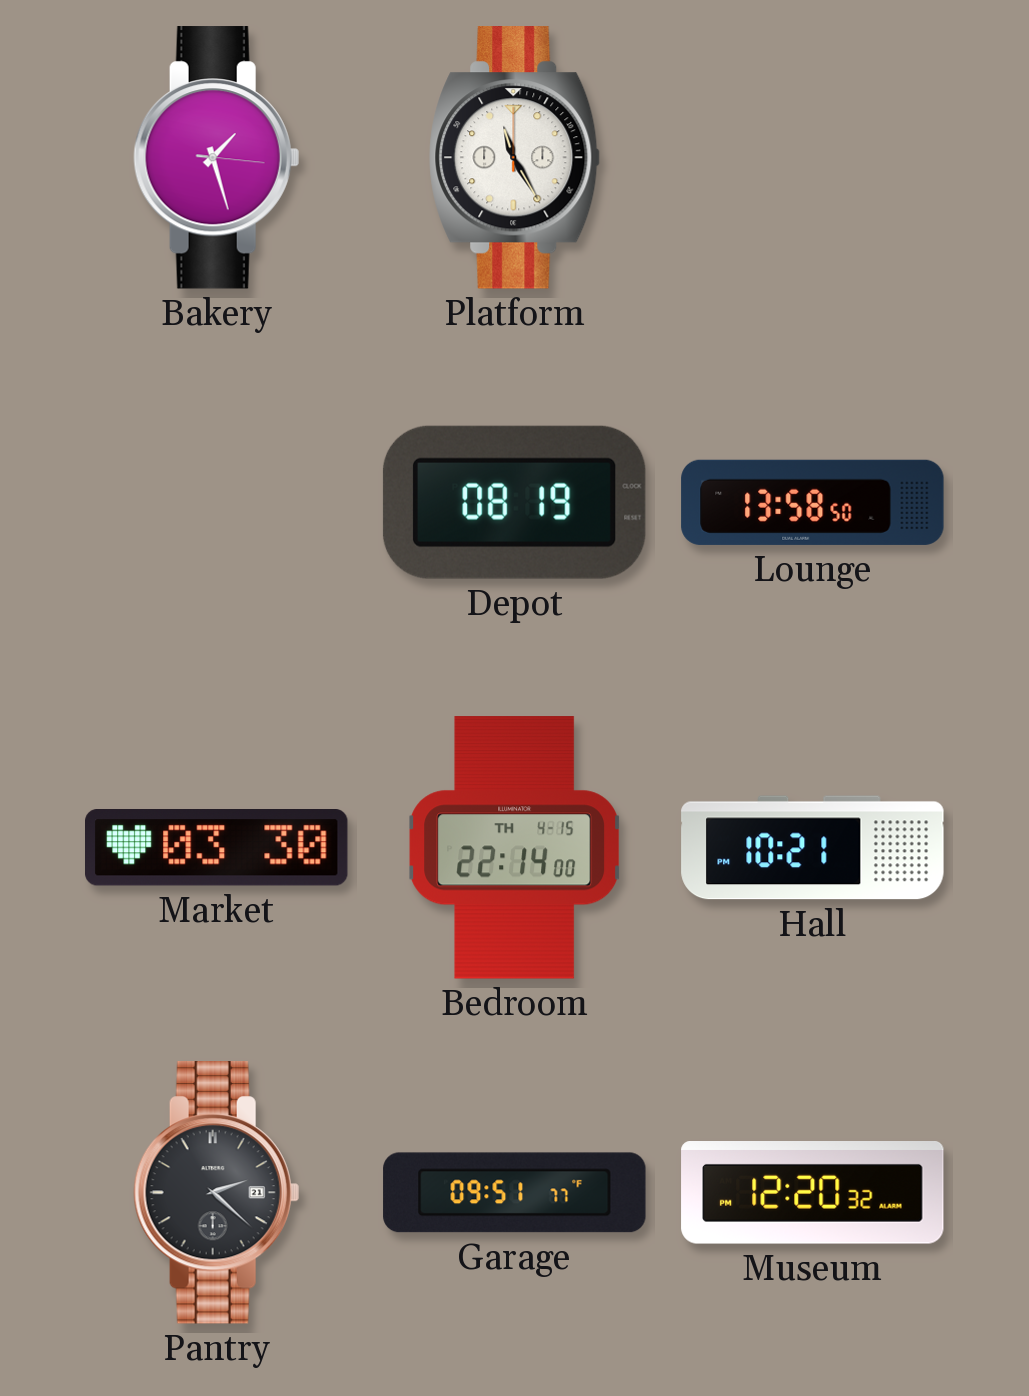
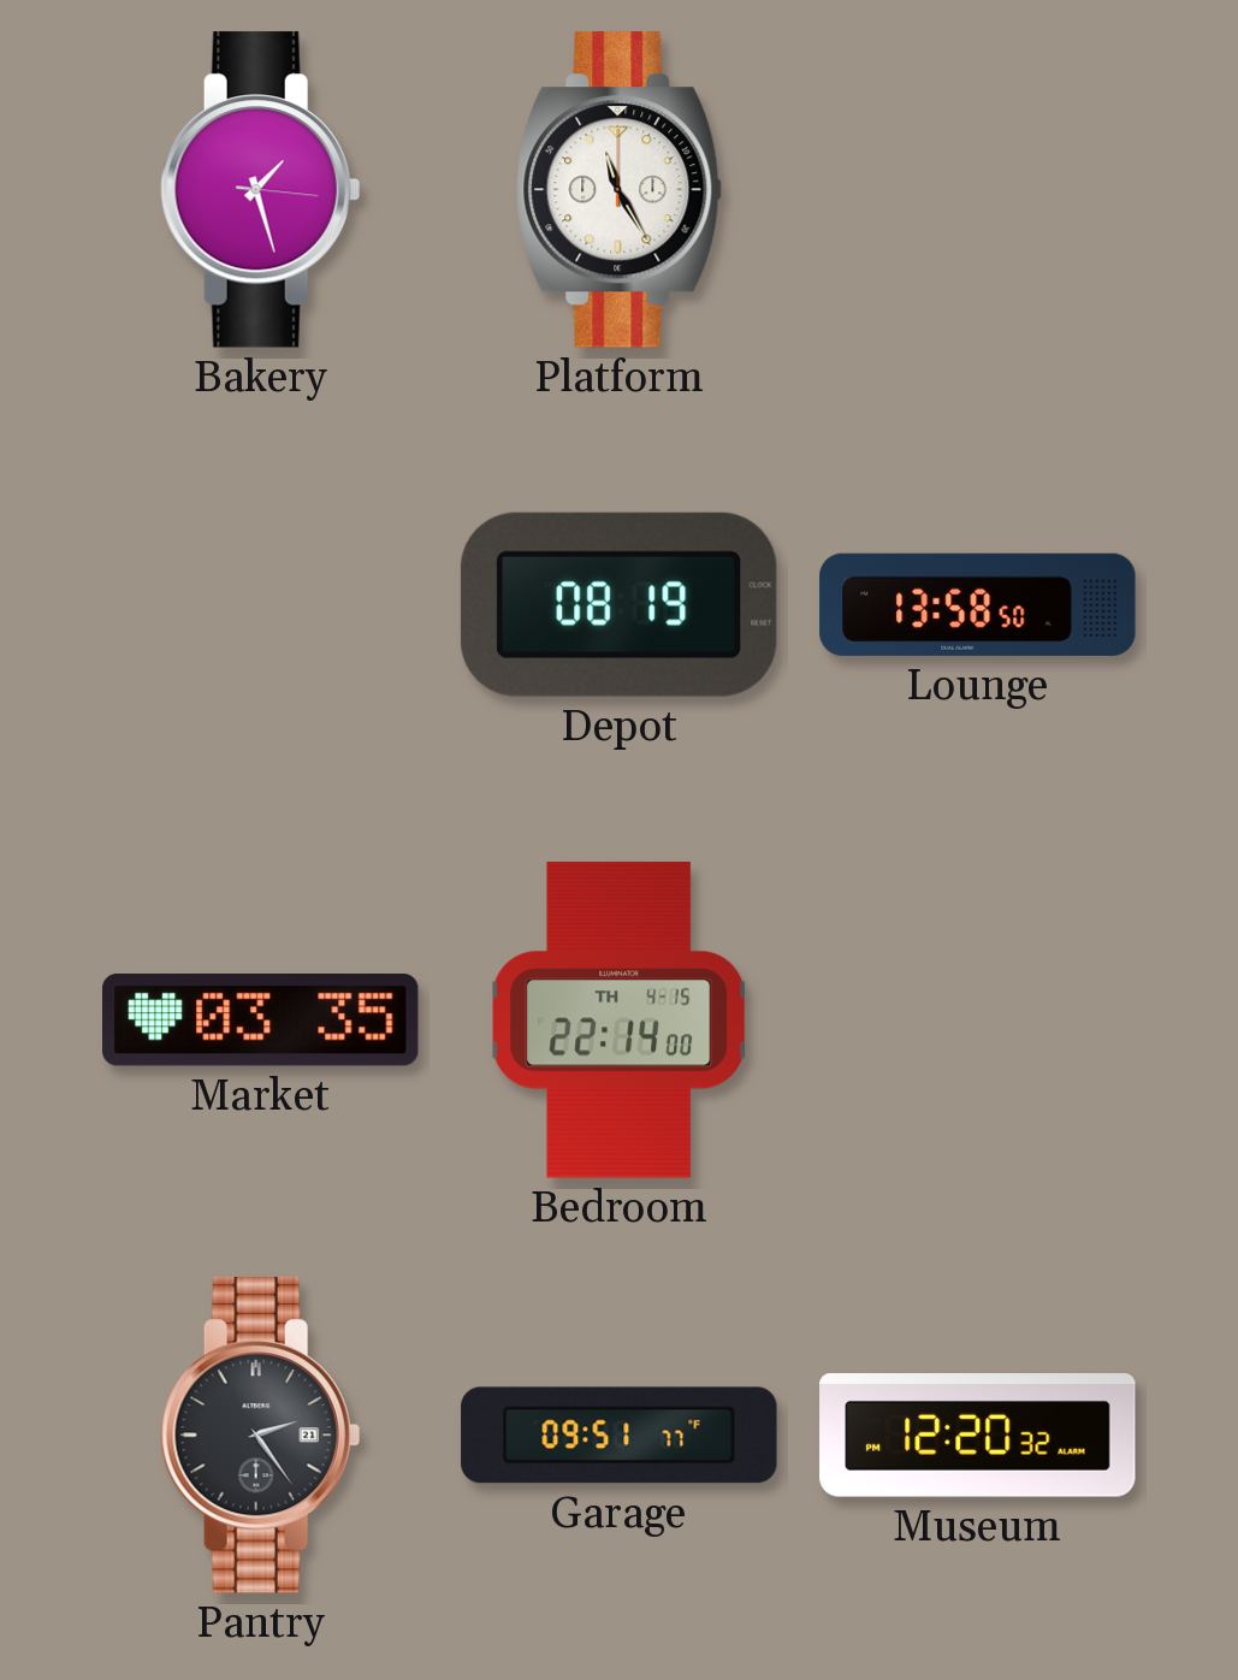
Market: 03:30 -> 03:35
Hall: 10:21 -> none
Pantry: 2:22 -> 2:24
